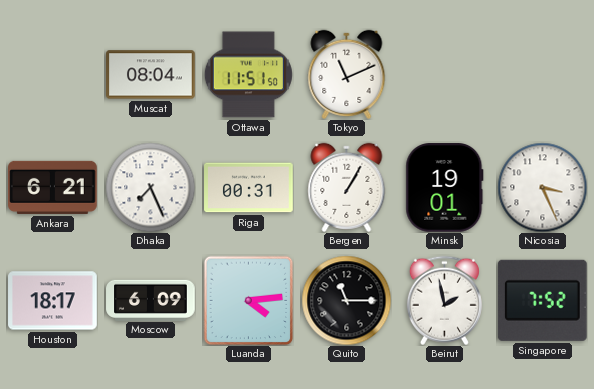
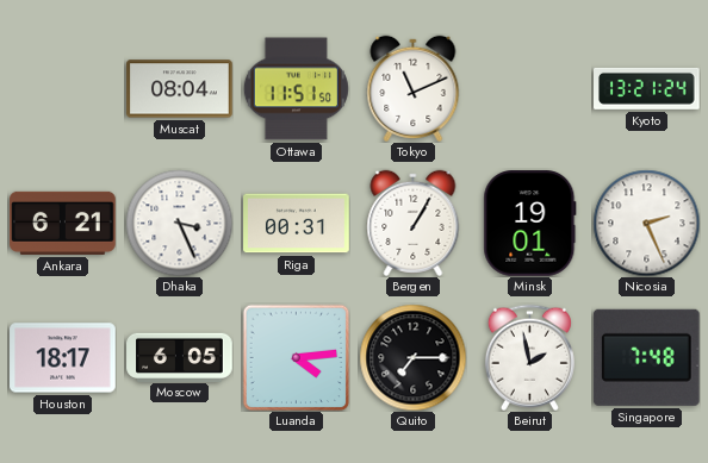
Kyoto: none -> 13:21
Dhaka: 7:26 -> 3:26
Nicosia: 3:26 -> 2:26
Moscow: 6:09 -> 6:05
Quito: 11:15 -> 7:15
Singapore: 7:52 -> 7:48
